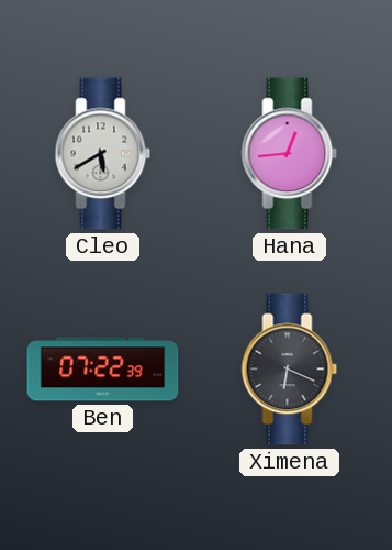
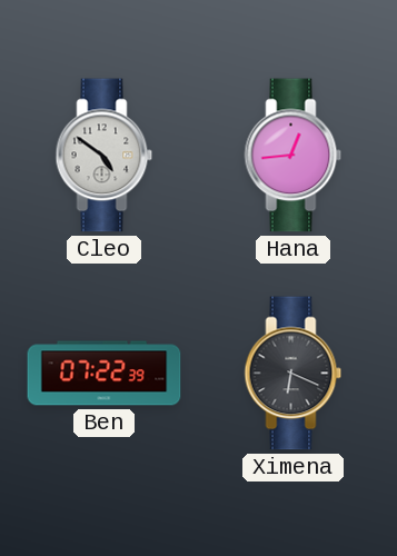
Cleo: 5:40 -> 4:51
